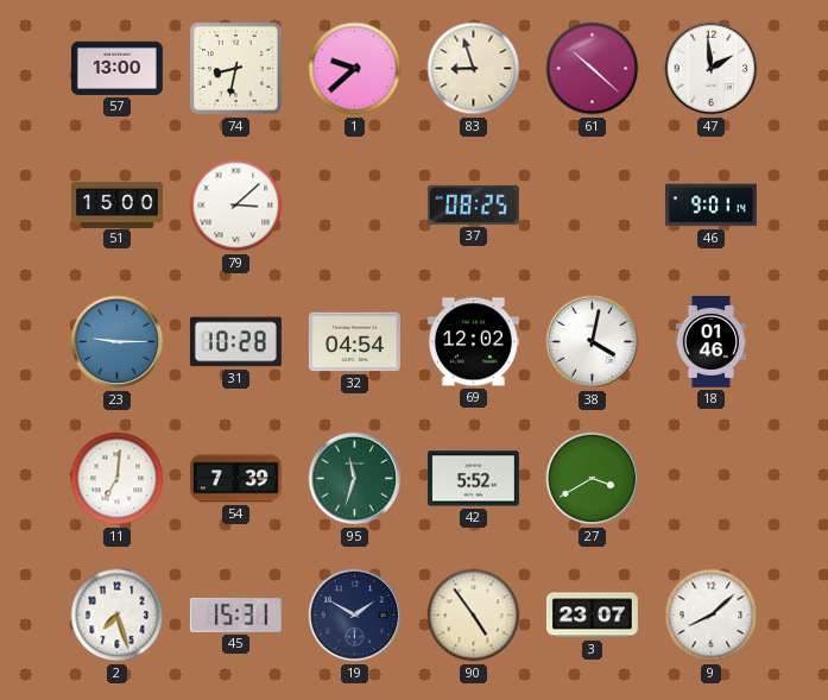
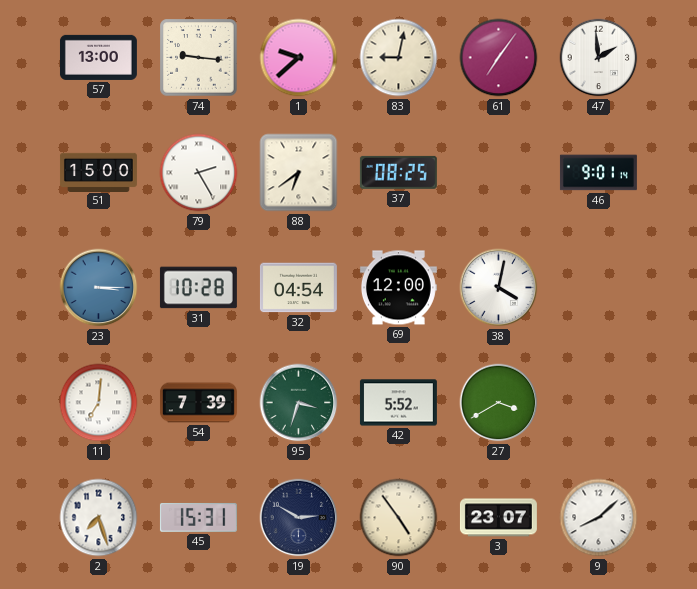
74: 8:32 -> 9:16
83: 8:57 -> 9:02
61: 10:22 -> 7:06
79: 3:08 -> 2:25
88: none -> 6:39
23: 9:15 -> 3:15
69: 12:02 -> 12:00
18: 01:46 -> none
95: 11:33 -> 3:33
19: 1:50 -> 2:50
